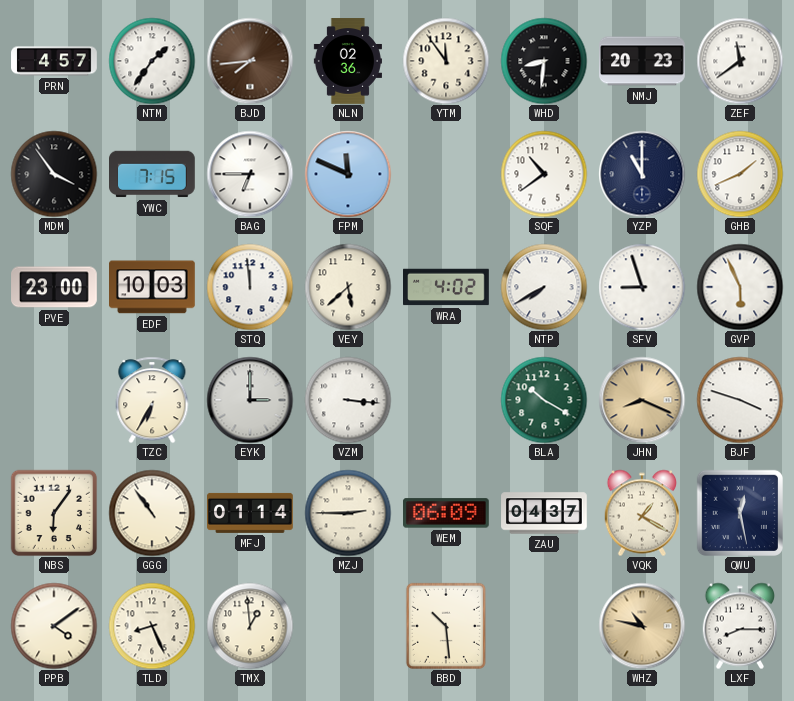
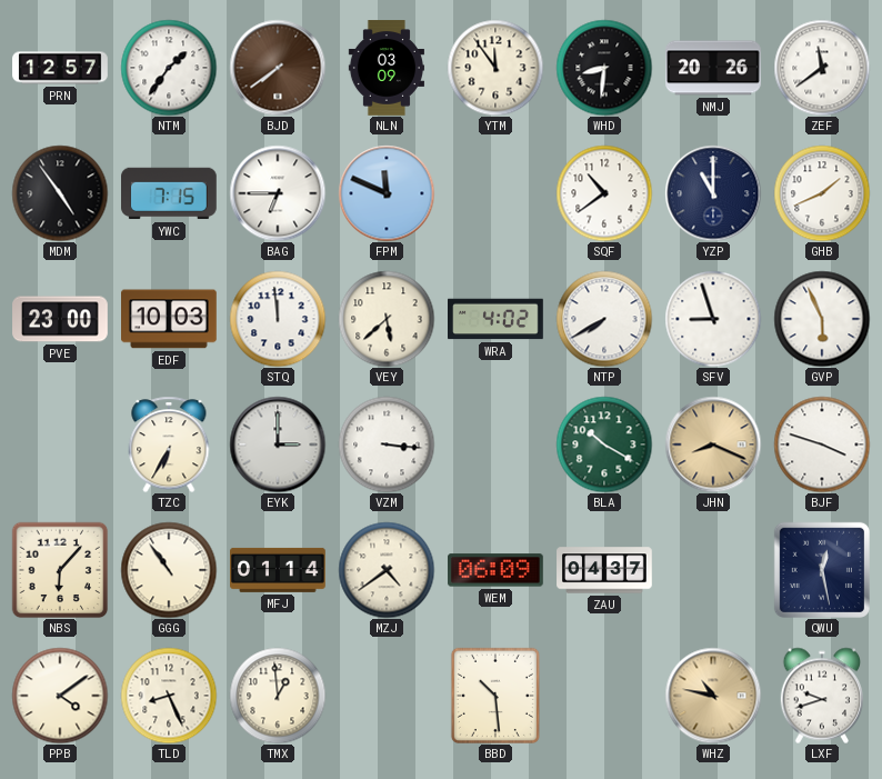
PRN: 4:57 -> 12:57
BJD: 7:44 -> 7:39
NLN: 02:36 -> 03:09
NMJ: 20:23 -> 20:26
MDM: 3:54 -> 4:54
NBS: 6:06 -> 6:07
MZJ: 2:45 -> 4:39
VQK: 1:20 -> none
LXF: 8:15 -> 9:42
